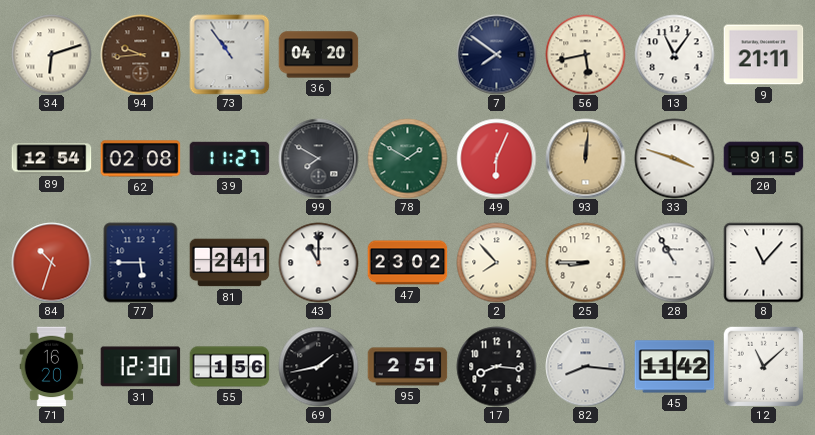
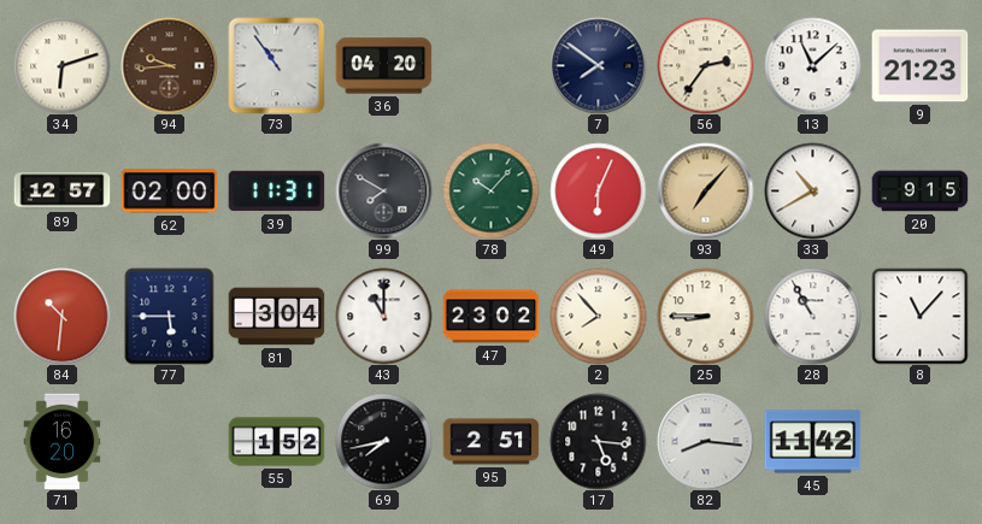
56: 5:43 -> 2:36
13: 11:06 -> 11:08
9: 21:11 -> 21:23
89: 12:54 -> 12:57
62: 02:08 -> 02:00
39: 11:27 -> 11:31
78: 1:50 -> 10:07
93: 12:01 -> 7:07
33: 3:48 -> 10:40
84: 10:33 -> 10:31
81: 2:41 -> 3:04
31: 12:30 -> none
55: 1:56 -> 1:52
69: 1:43 -> 7:43
17: 8:16 -> 5:16
12: 11:08 -> none
